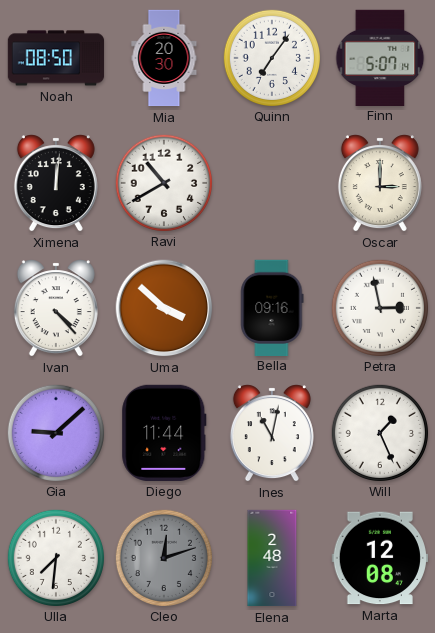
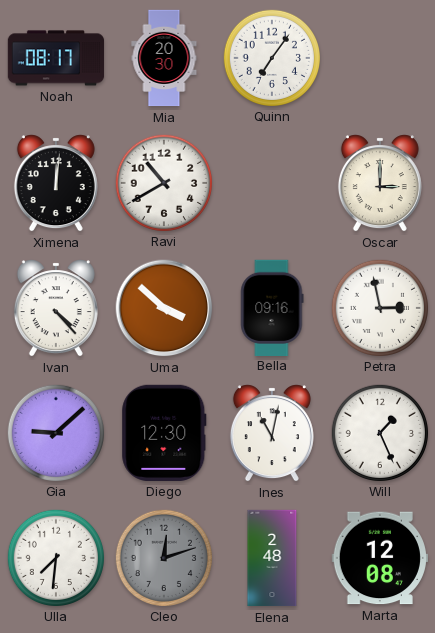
Noah: 08:50 -> 08:17
Finn: 5:07 -> none
Diego: 11:44 -> 12:30
